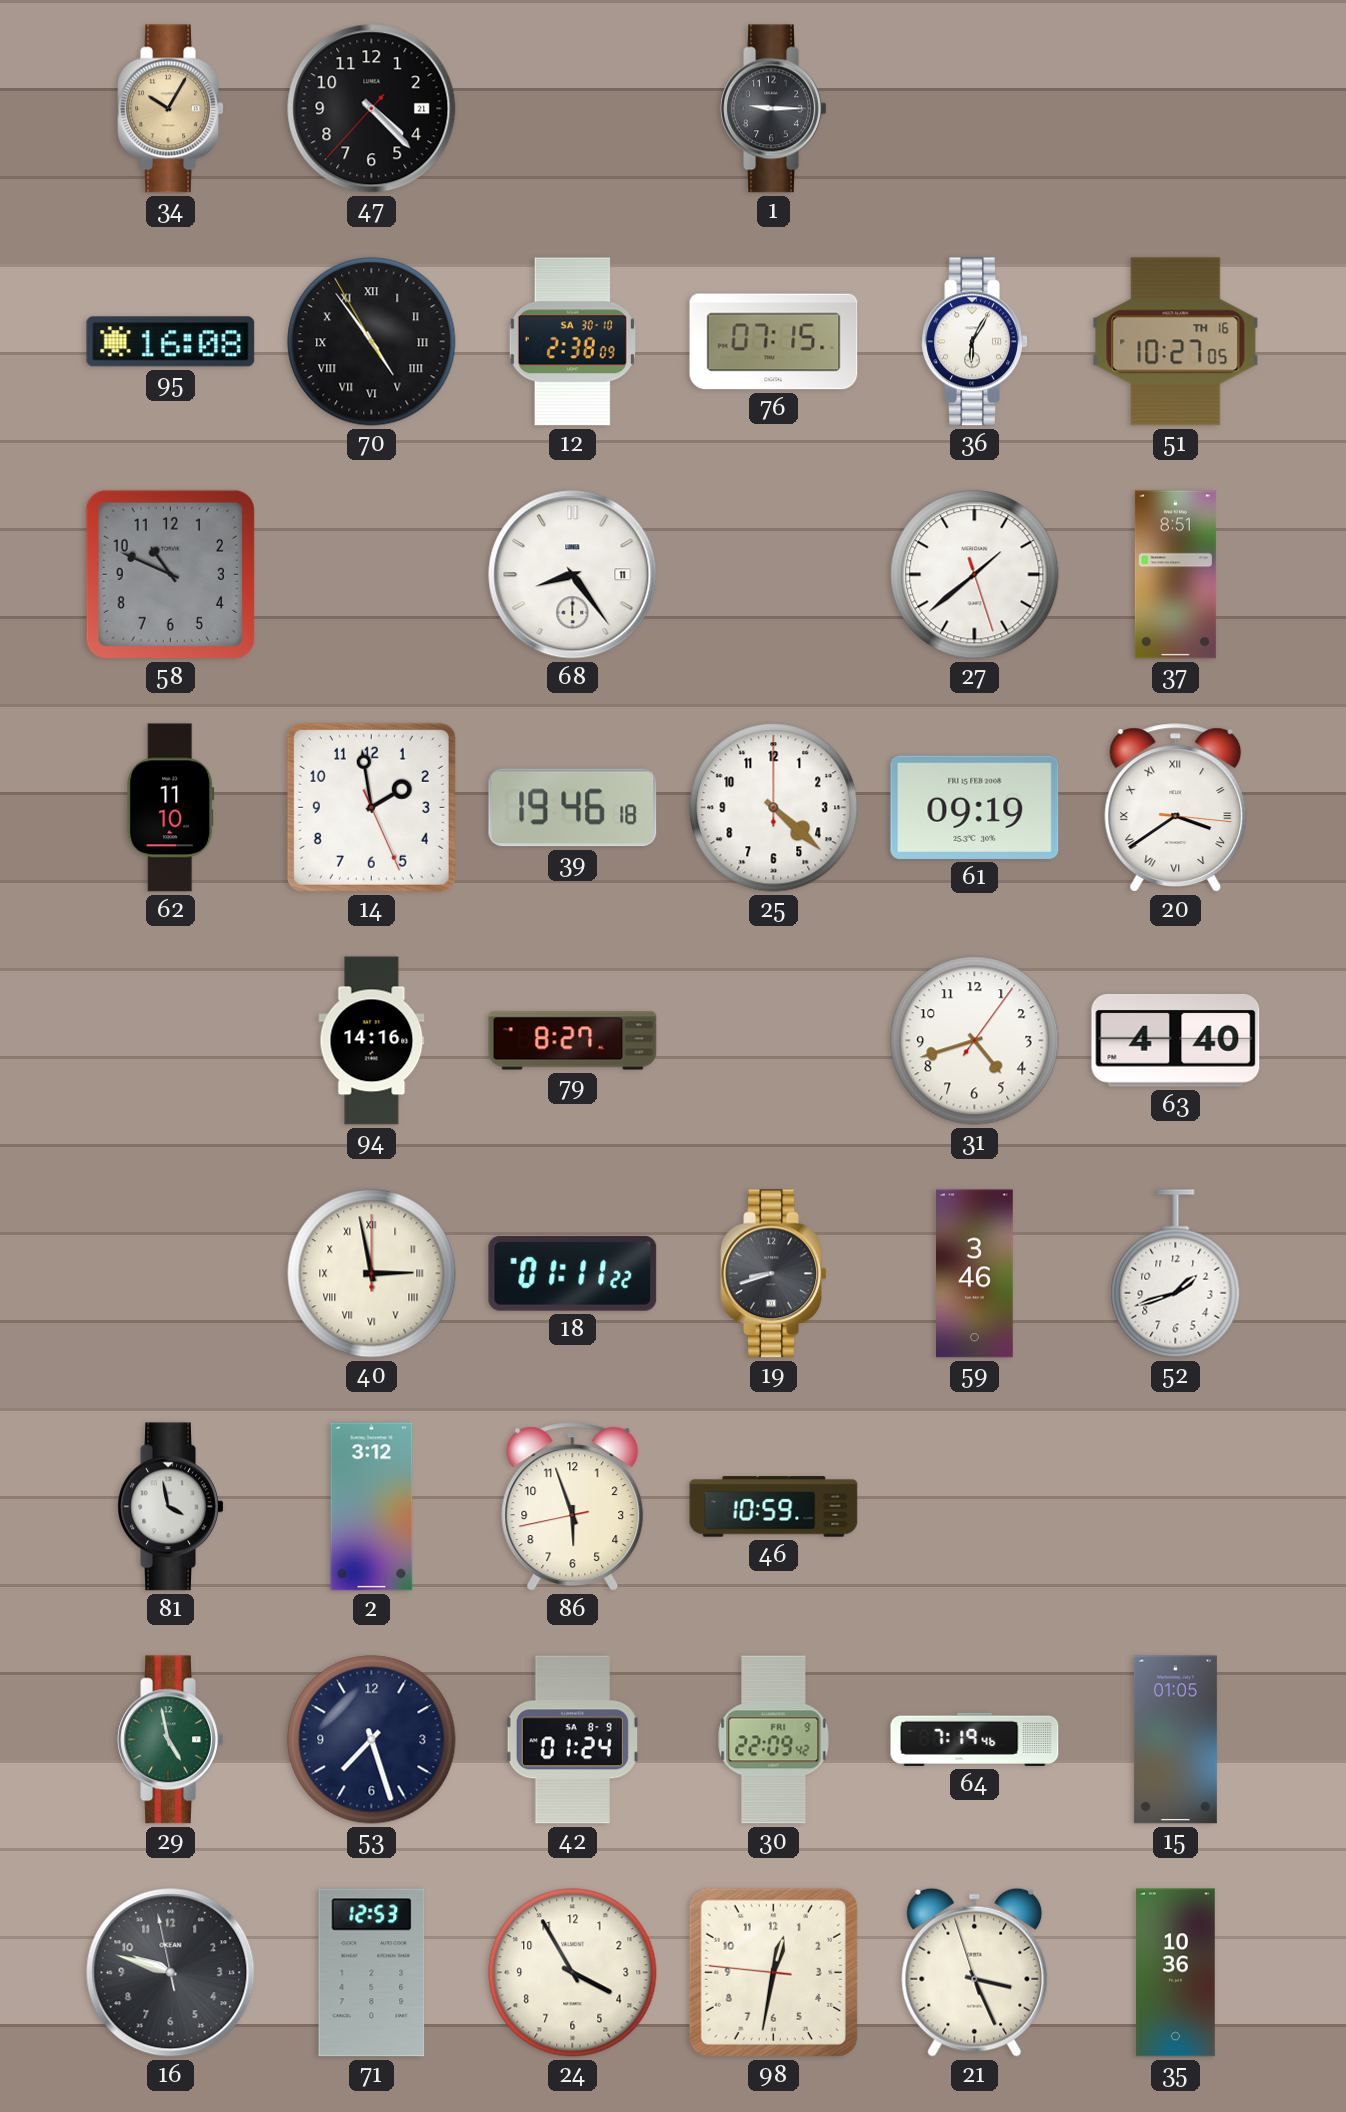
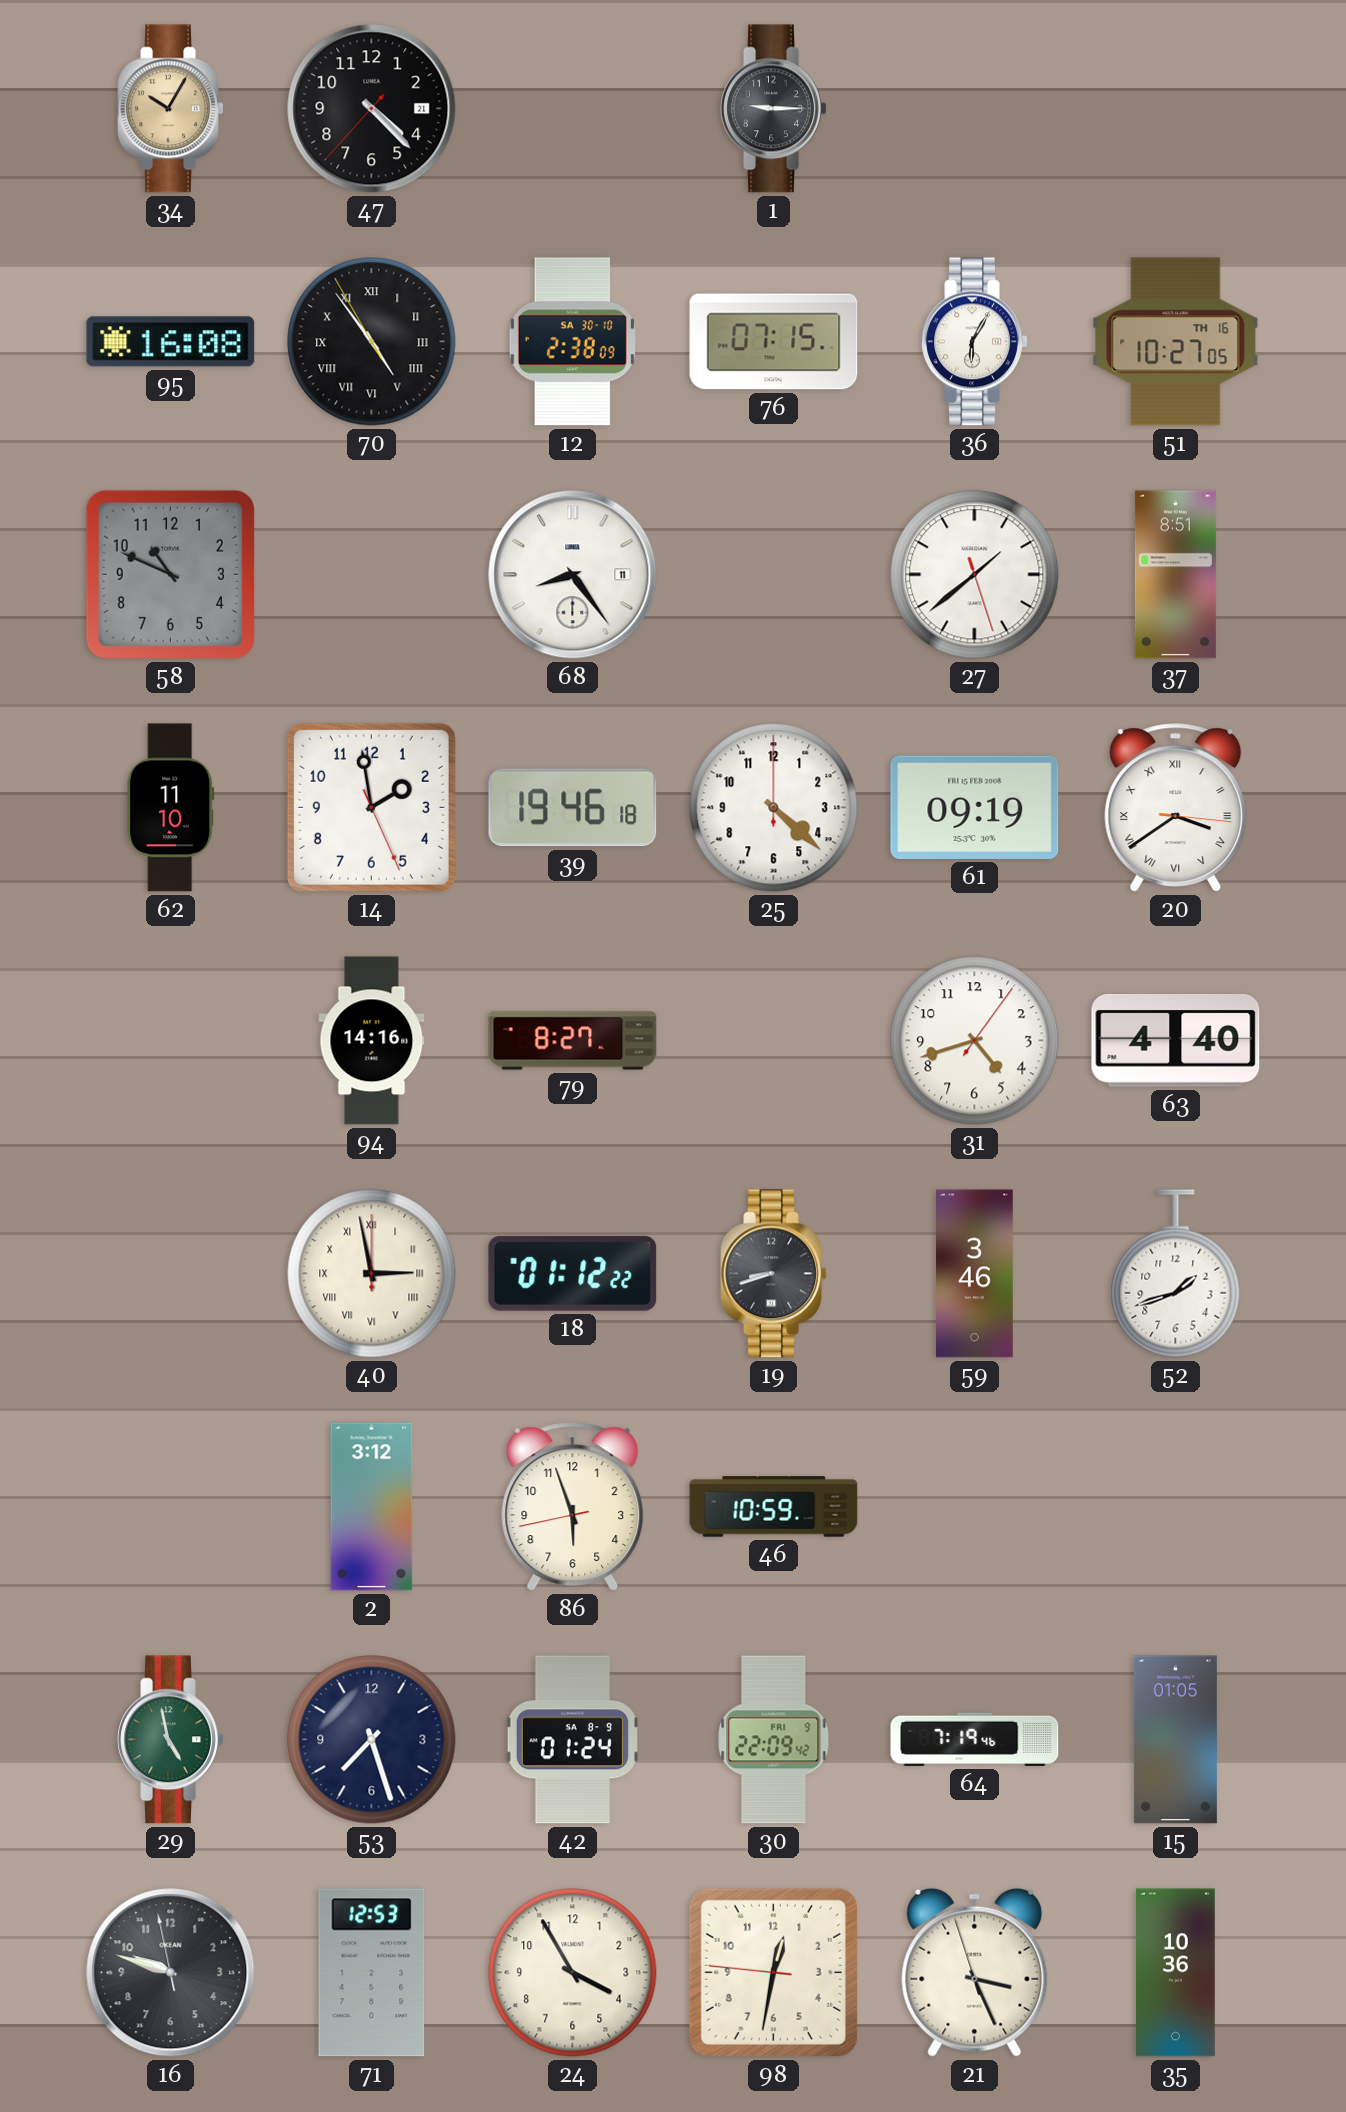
18: 01:11 -> 01:12
81: 3:58 -> none
